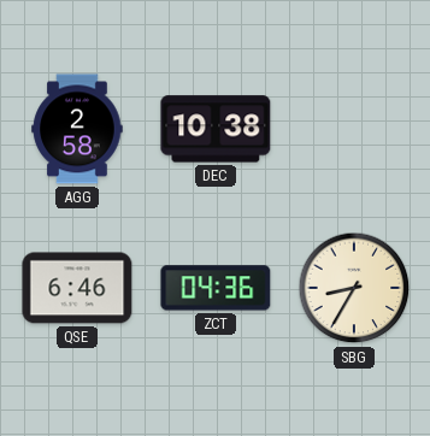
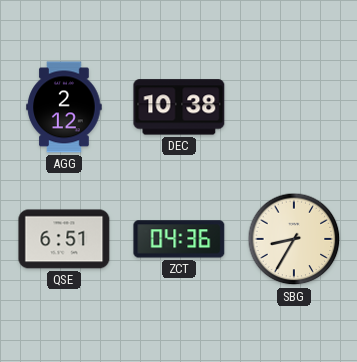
AGG: 2:58 -> 2:12
QSE: 6:46 -> 6:51
